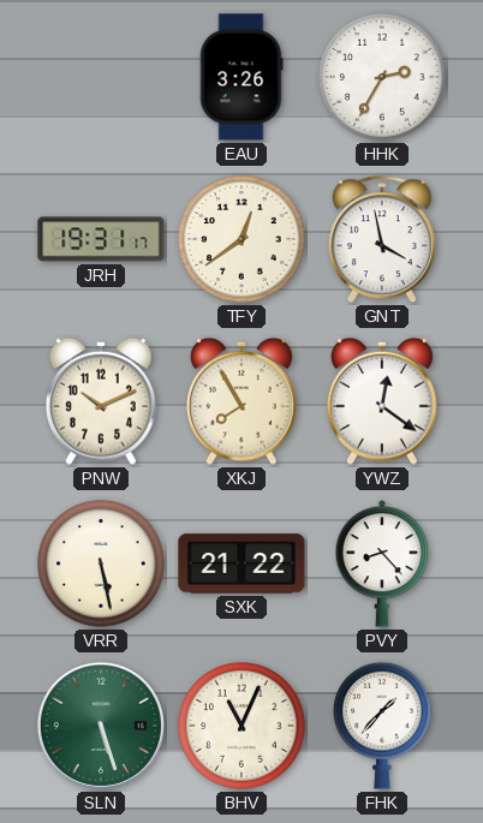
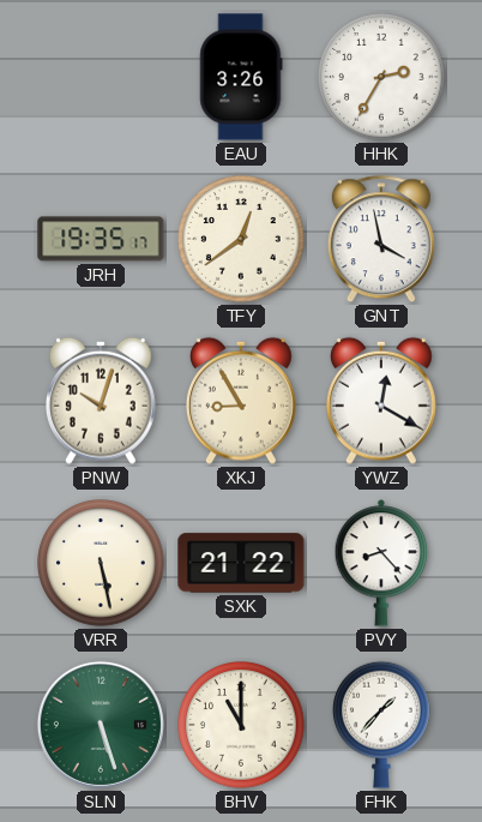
JRH: 19:31 -> 19:35
PNW: 10:11 -> 10:03
XKJ: 7:55 -> 8:55
YWZ: 12:21 -> 12:20
BHV: 11:04 -> 11:00
